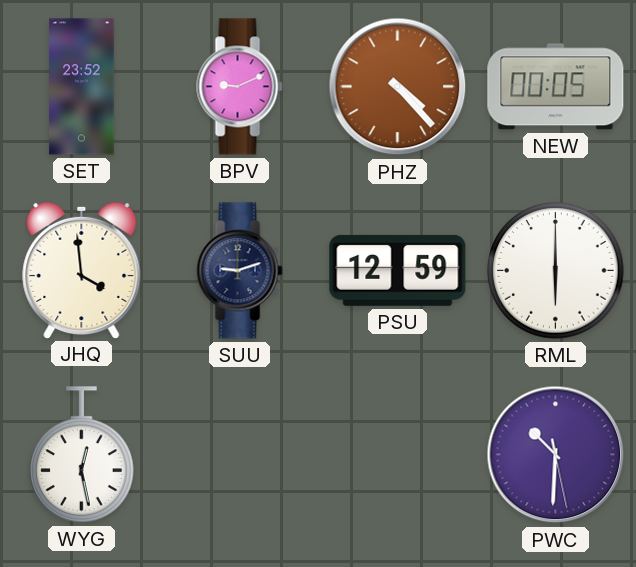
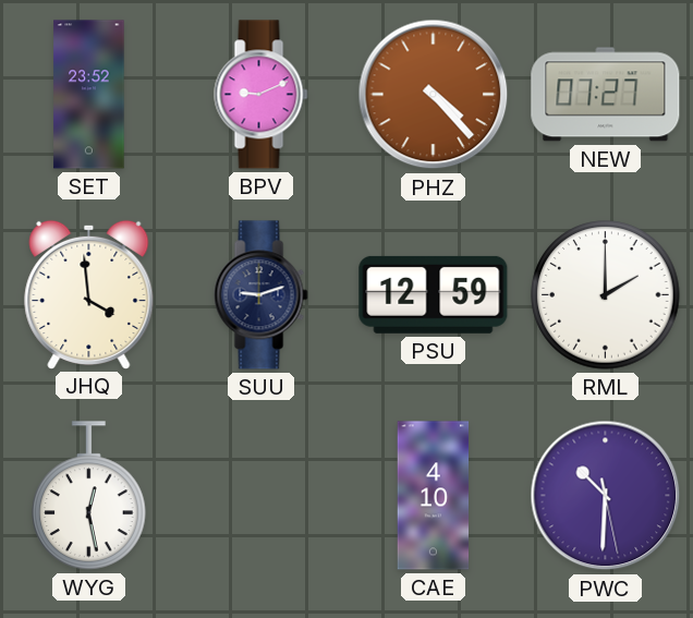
NEW: 00:05 -> 07:27
RML: 6:00 -> 2:00
CAE: none -> 4:10
